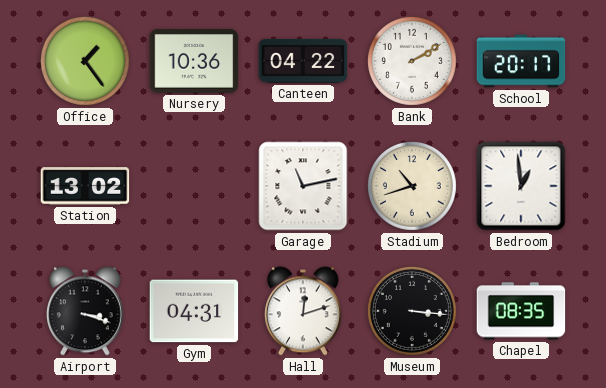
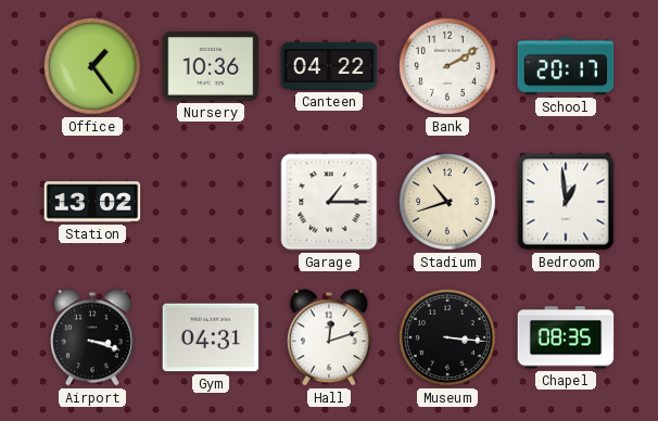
Garage: 11:13 -> 1:15
